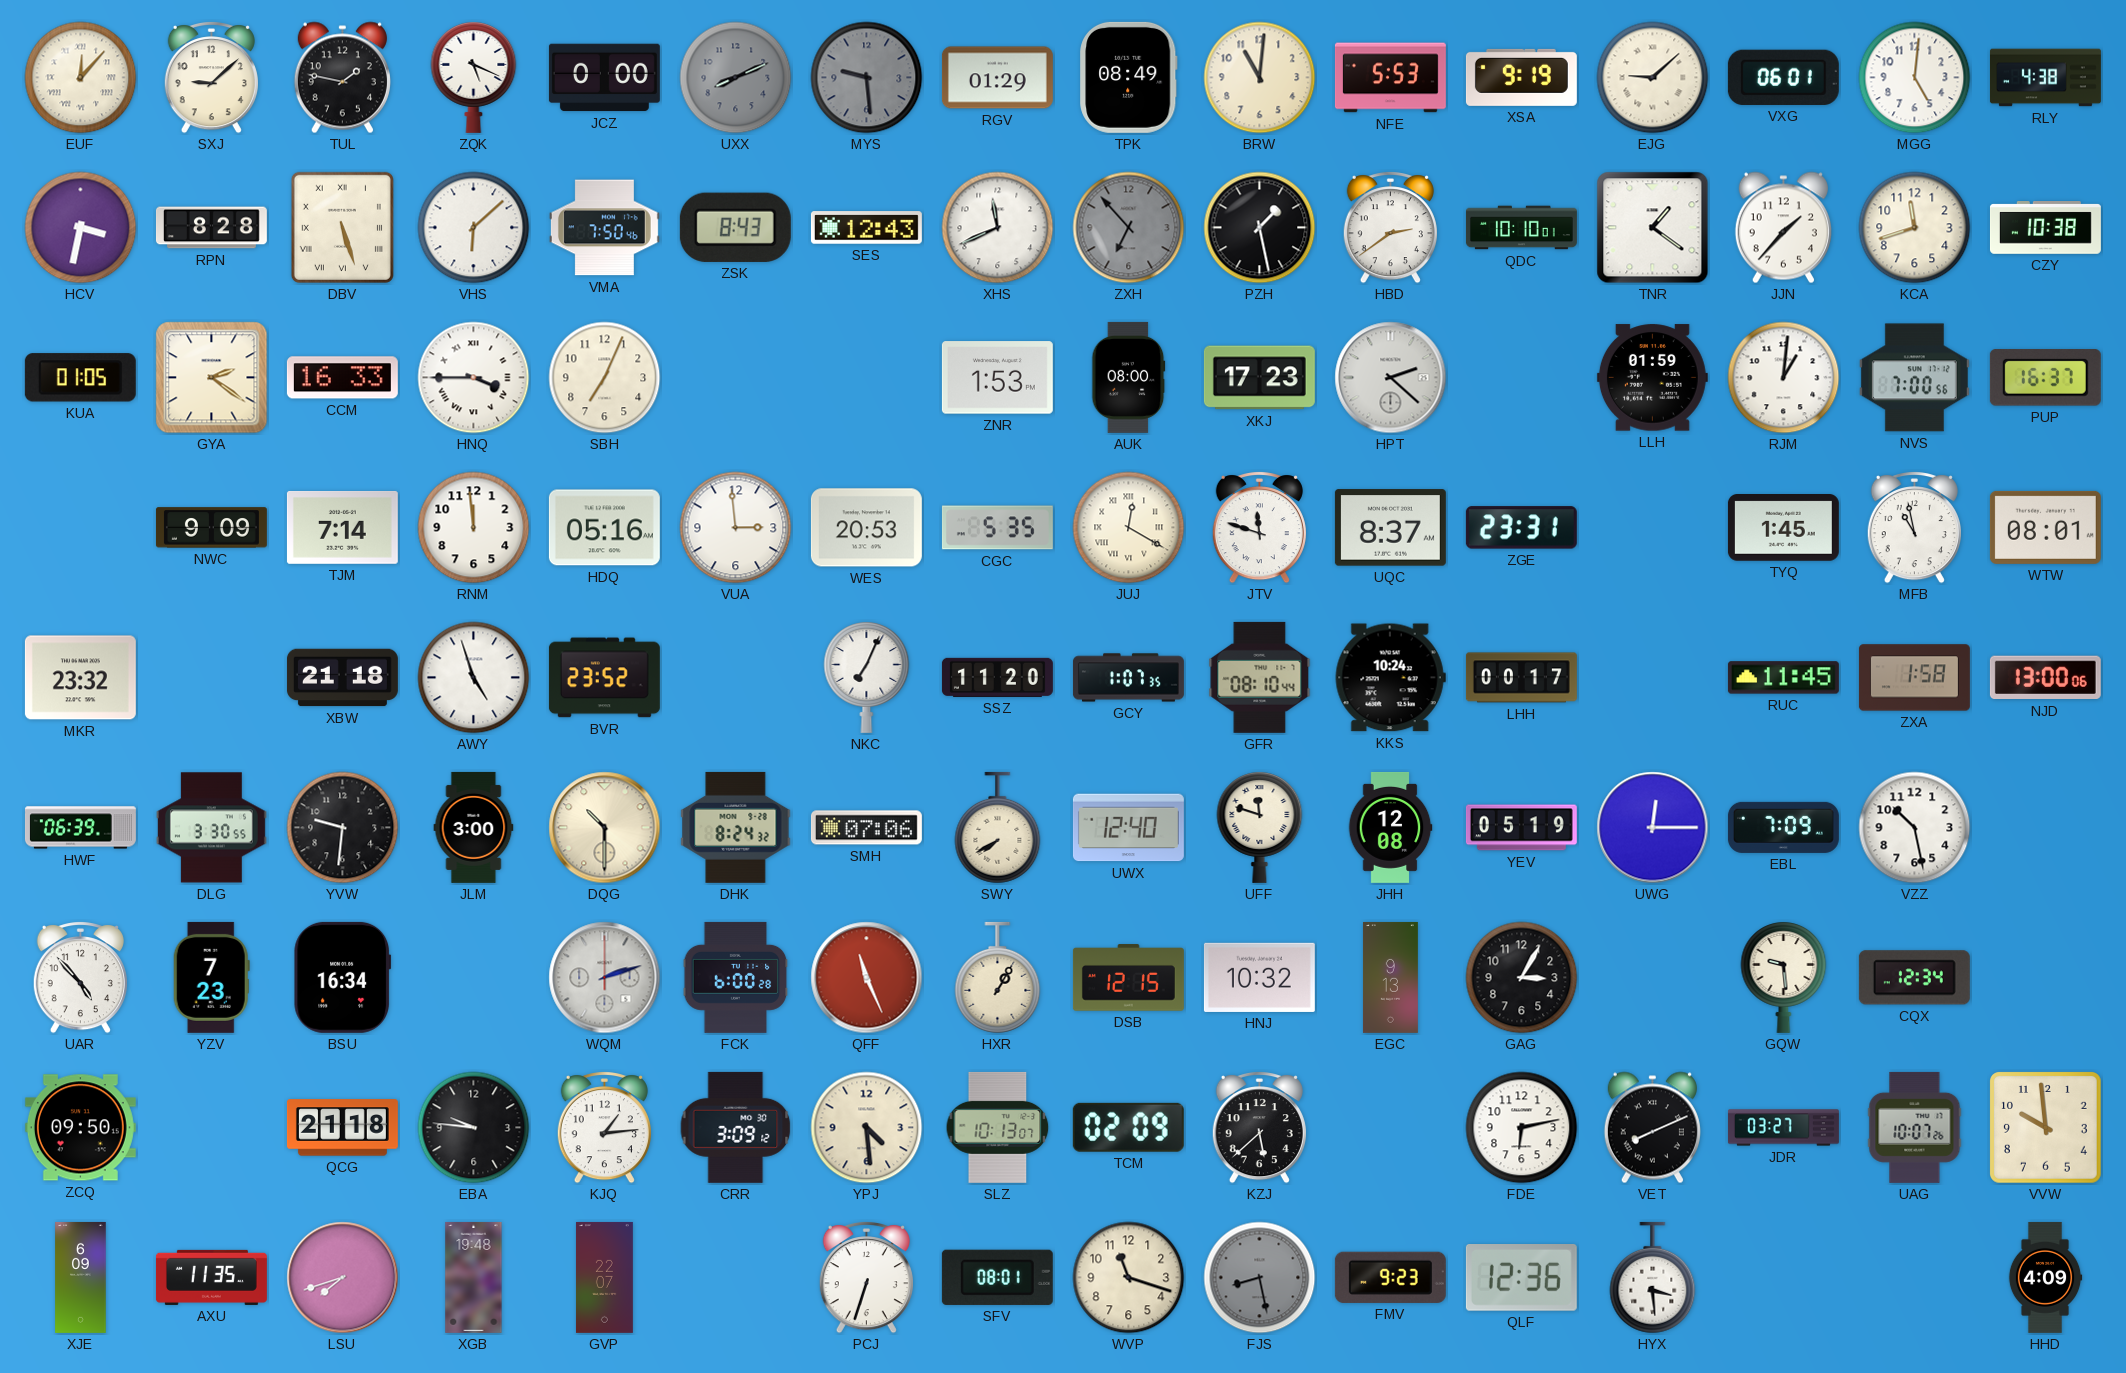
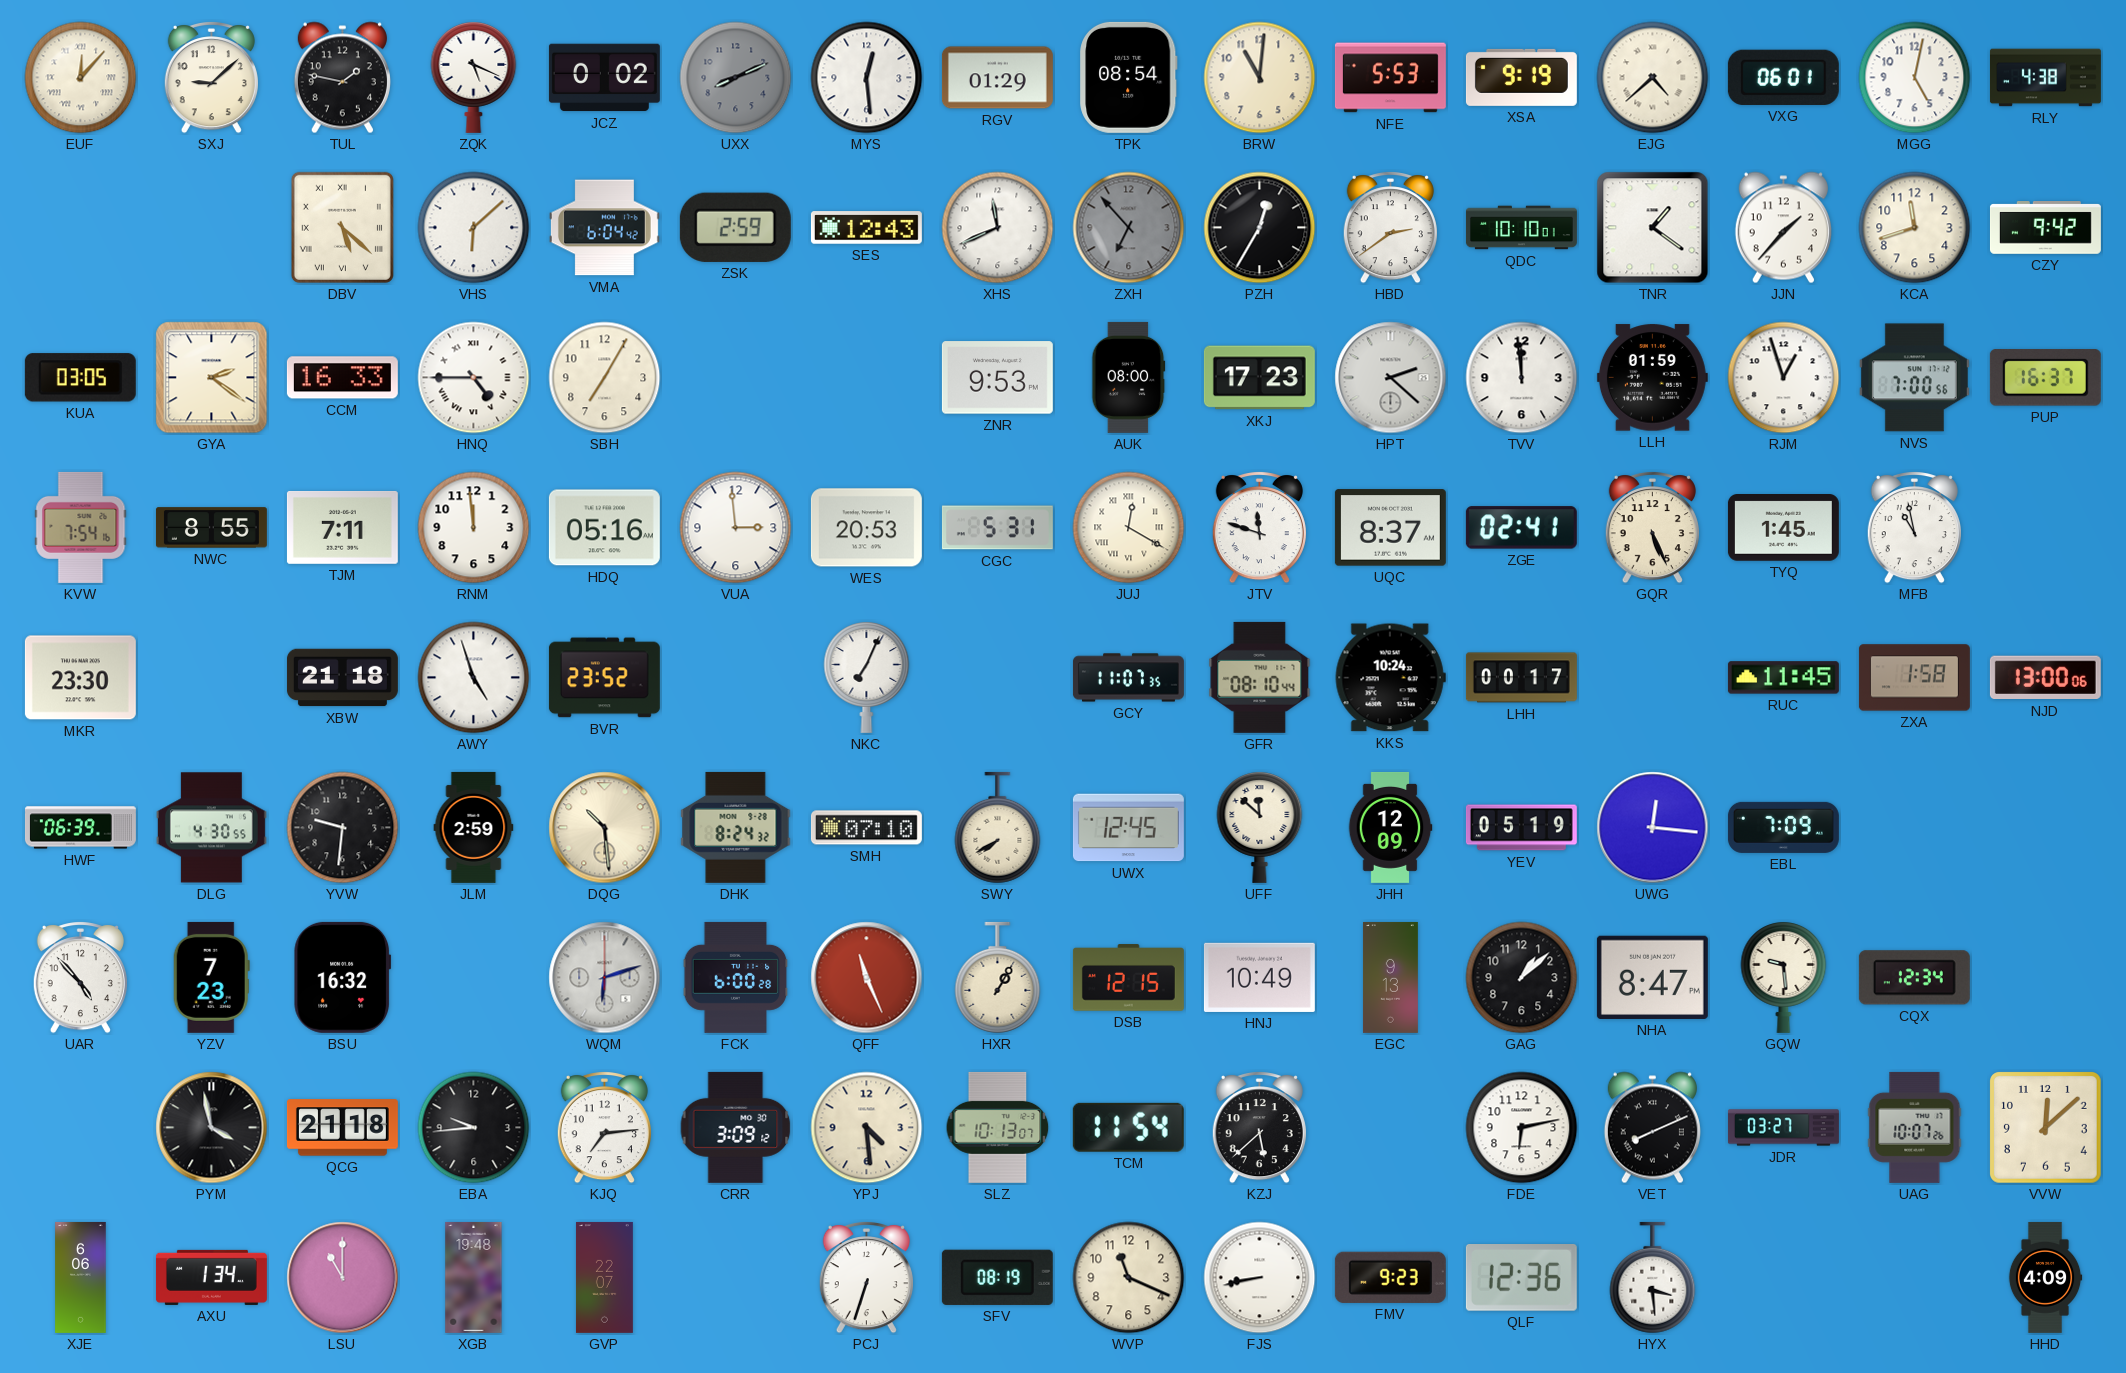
JCZ: 0:00 -> 0:02
MYS: 9:29 -> 12:29
MYS dial: grey -> white
TPK: 08:49 -> 08:54
EJG: 9:08 -> 4:38
MGG: 5:01 -> 5:02
HCV: 3:32 -> none
RPN: 8:28 -> none
DBV: 5:27 -> 5:22
VMA: 7:50 -> 6:04
ZSK: 8:43 -> 2:59
PZH: 1:28 -> 12:35
CZY: 10:38 -> 9:42
KUA: 01:05 -> 03:05
HNQ: 3:45 -> 4:45
SBH: 7:04 -> 7:05
ZNR: 1:53 -> 9:53
TVV: none -> 11:59
RJM: 1:01 -> 12:57
KVW: none -> 7:54
NWC: 9:09 -> 8:55
TJM: 7:14 -> 7:11
CGC: 5:35 -> 5:31
ZGE: 23:31 -> 02:41
GQR: none -> 5:26
WTW: 08:01 -> none
MKR: 23:32 -> 23:30
SSZ: 11:20 -> none
GCY: 1:07 -> 11:07
DLG: 3:30 -> 4:30
JLM: 3:00 -> 2:59
DQG: 10:30 -> 10:29
SMH: 07:06 -> 07:10
UWX: 12:40 -> 12:45
UFF: 11:48 -> 11:52
JHH: 12:08 -> 12:09
UWG: 12:15 -> 12:16
VZZ: 10:28 -> none
BSU: 16:34 -> 16:32
WQM: 2:12 -> 6:12
HNJ: 10:32 -> 10:49
GAG: 3:05 -> 1:08
NHA: none -> 8:47
ZCQ: 09:50 -> none
PYM: none -> 3:58
EBA: 9:46 -> 9:44
KJQ: 1:14 -> 7:14
TCM: 02:09 -> 11:54
VVW: 9:59 -> 12:08
XJE: 6:09 -> 6:06
AXU: 11:35 -> 1:34
LSU: 7:42 -> 11:00
SFV: 08:01 -> 08:19
WVP: 11:18 -> 11:19
FJS: 8:28 -> 8:43
FJS dial: grey -> white
